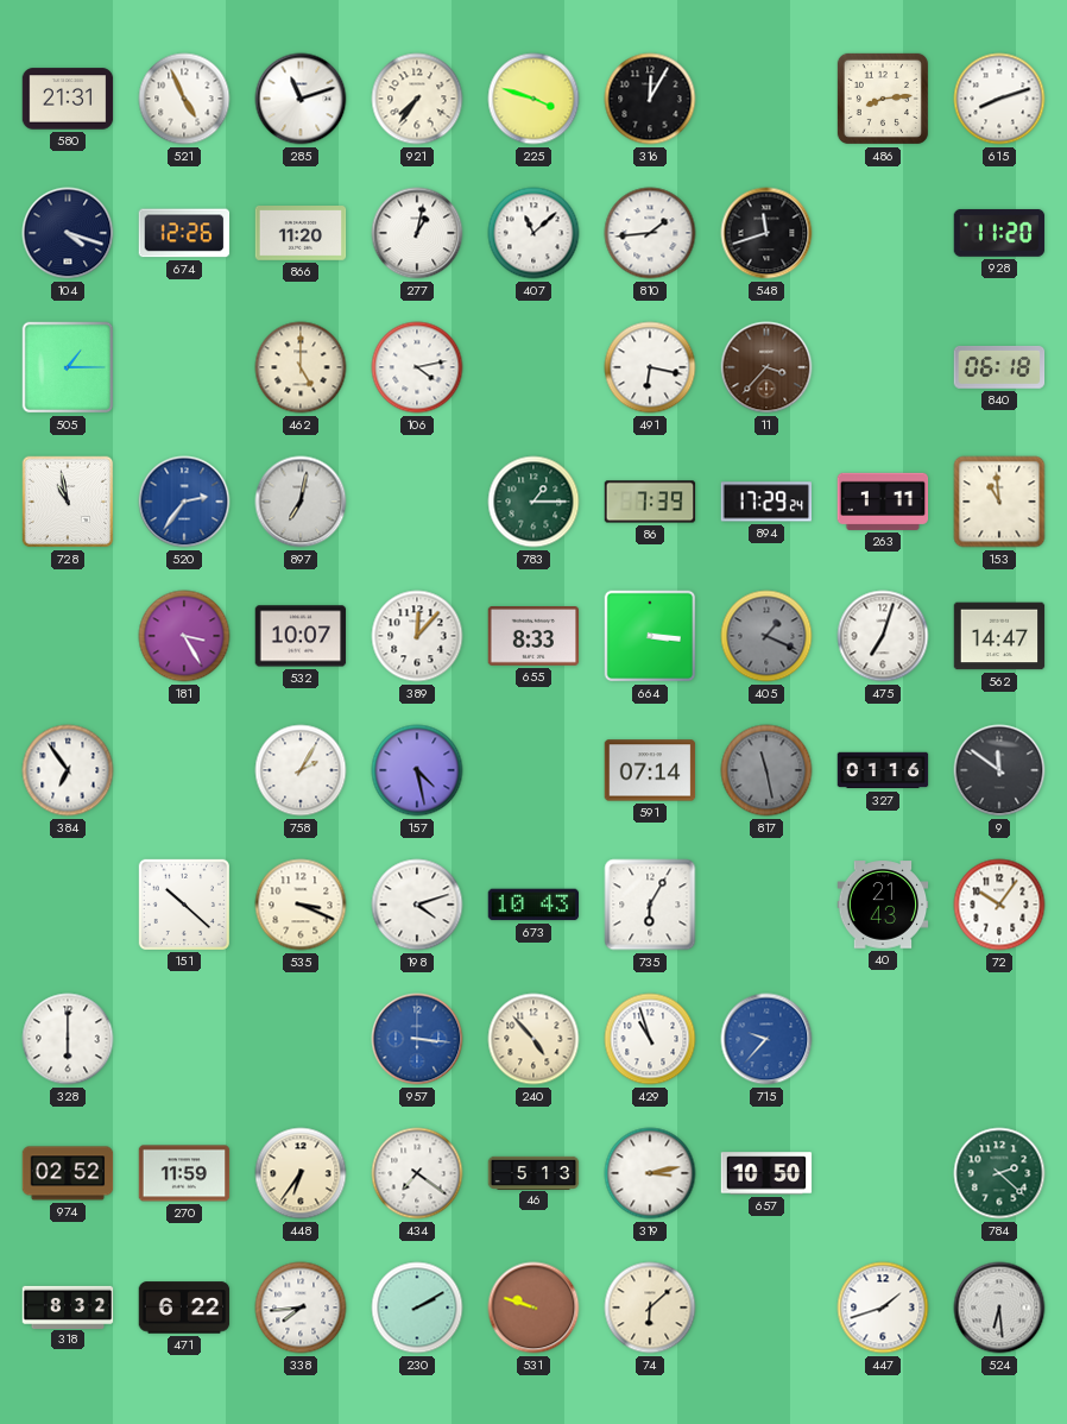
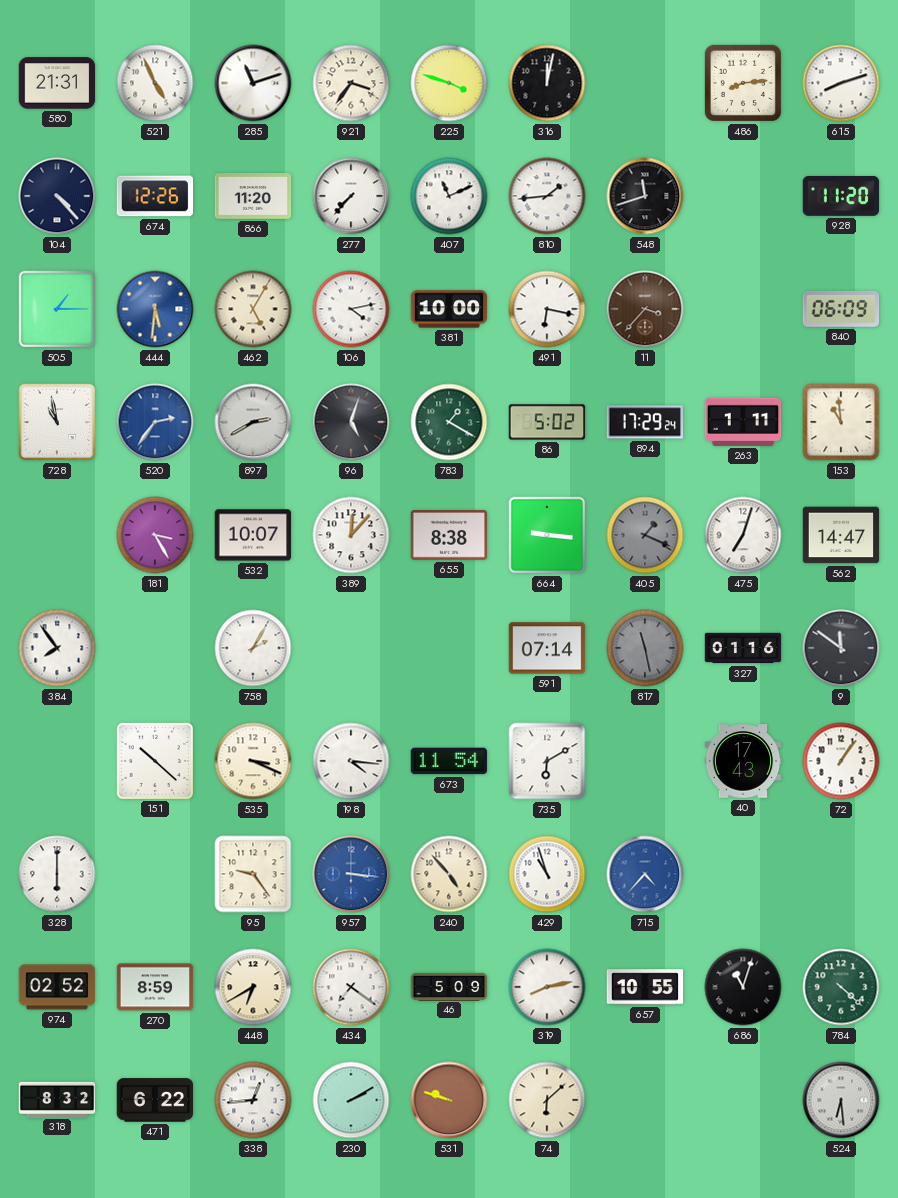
921: 7:36 -> 3:36
316: 12:05 -> 12:02
104: 4:18 -> 4:23
277: 1:02 -> 7:37
407: 11:08 -> 11:11
444: none -> 5:31
462: 5:00 -> 5:05
381: none -> 10:00
840: 06:18 -> 06:09
897: 7:02 -> 2:40
96: none -> 5:03
783: 1:15 -> 1:20
86: 7:39 -> 5:02
655: 8:33 -> 8:38
664: 3:16 -> 9:16
384: 6:54 -> 7:54
157: 4:28 -> none
198: 4:12 -> 4:16
673: 10:43 -> 11:54
735: 6:05 -> 6:10
40: 21:43 -> 17:43
72: 10:06 -> 1:06
95: none -> 9:24
715: 9:37 -> 4:37
270: 11:59 -> 8:59
448: 6:36 -> 6:40
46: 5:13 -> 5:09
319: 3:13 -> 8:13
657: 10:50 -> 10:55
686: none -> 11:03
784: 2:22 -> 4:22
338: 7:44 -> 12:44
447: 1:42 -> none
